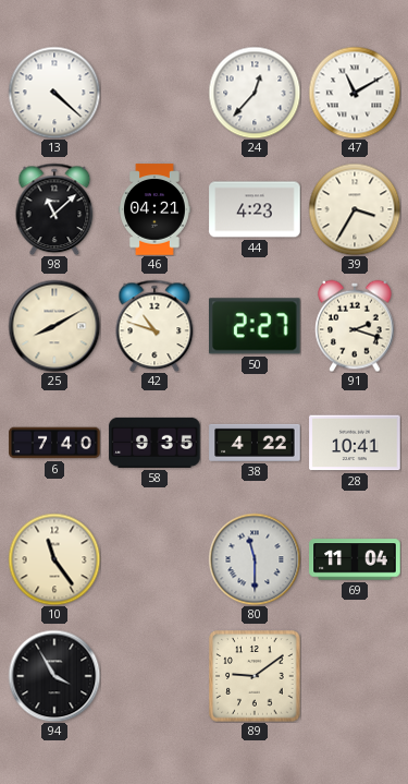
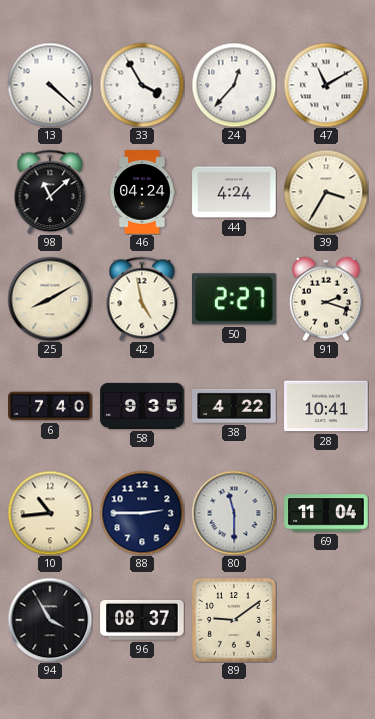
33: none -> 3:55
46: 04:21 -> 04:24
44: 4:23 -> 4:24
42: 10:48 -> 4:58
10: 11:24 -> 10:44
88: none -> 2:45
96: none -> 08:37
